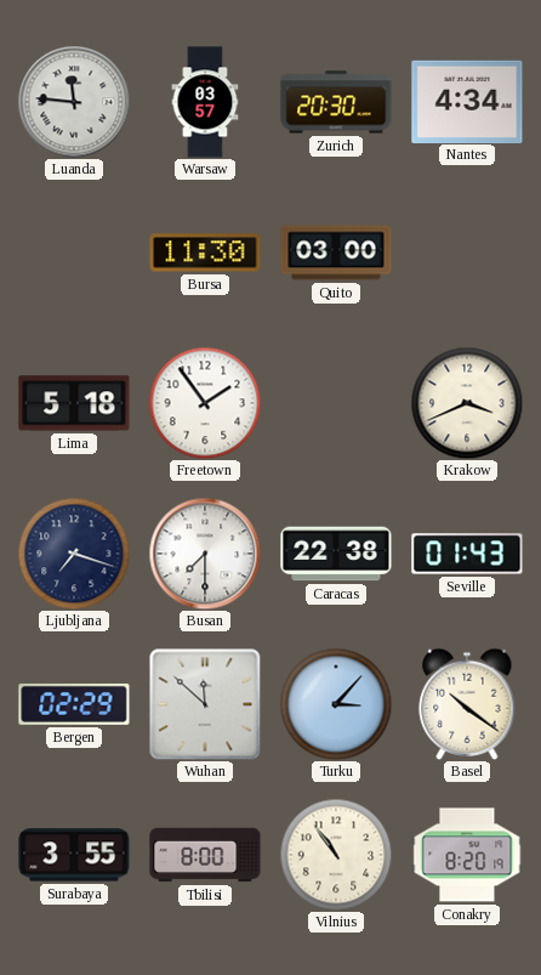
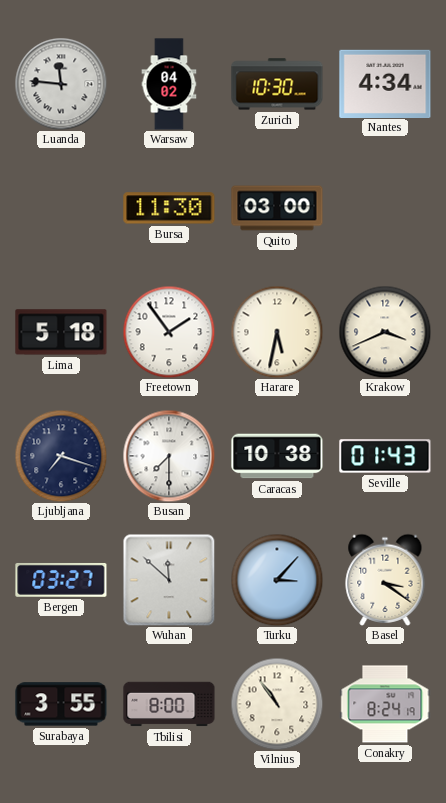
Warsaw: 03:57 -> 04:02
Zurich: 20:30 -> 10:30
Harare: none -> 5:32
Caracas: 22:38 -> 10:38
Bergen: 02:29 -> 03:27
Basel: 10:21 -> 3:21
Conakry: 8:20 -> 8:24
